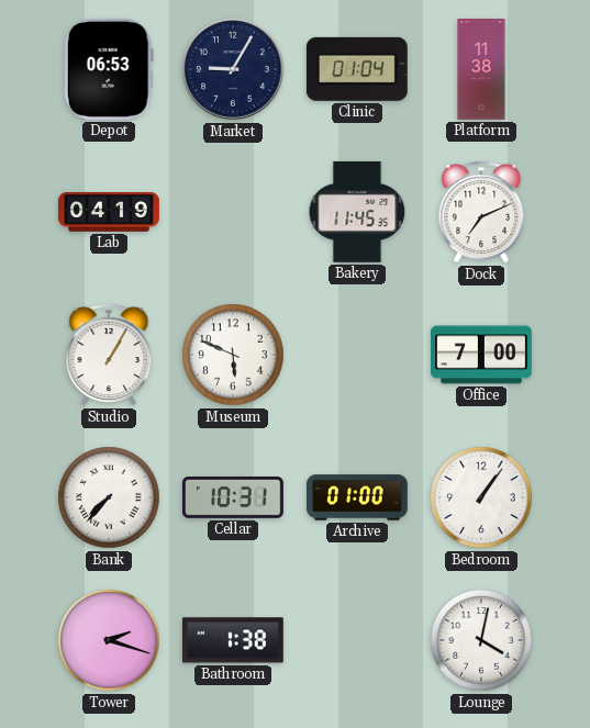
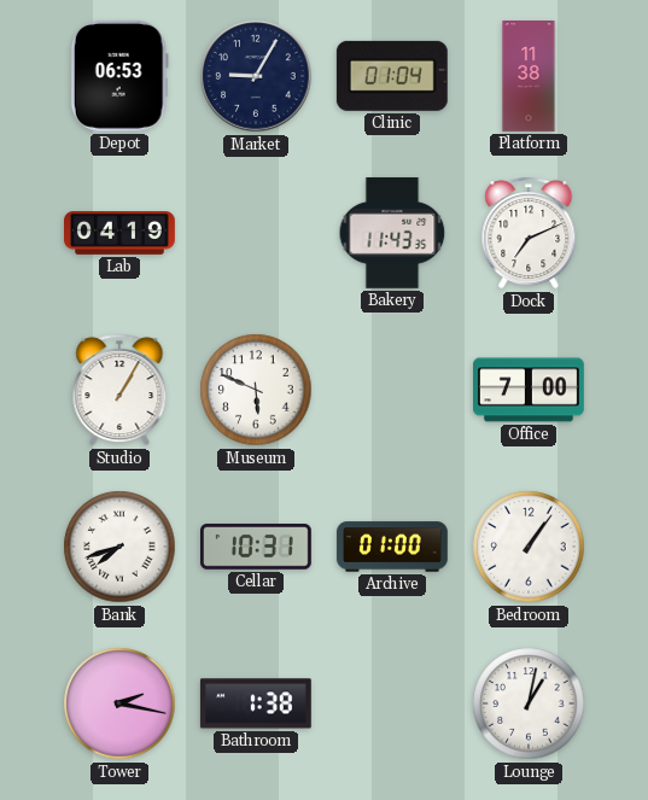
Bakery: 11:45 -> 11:43
Bank: 7:37 -> 7:42
Tower: 2:18 -> 2:17
Lounge: 4:02 -> 1:02
